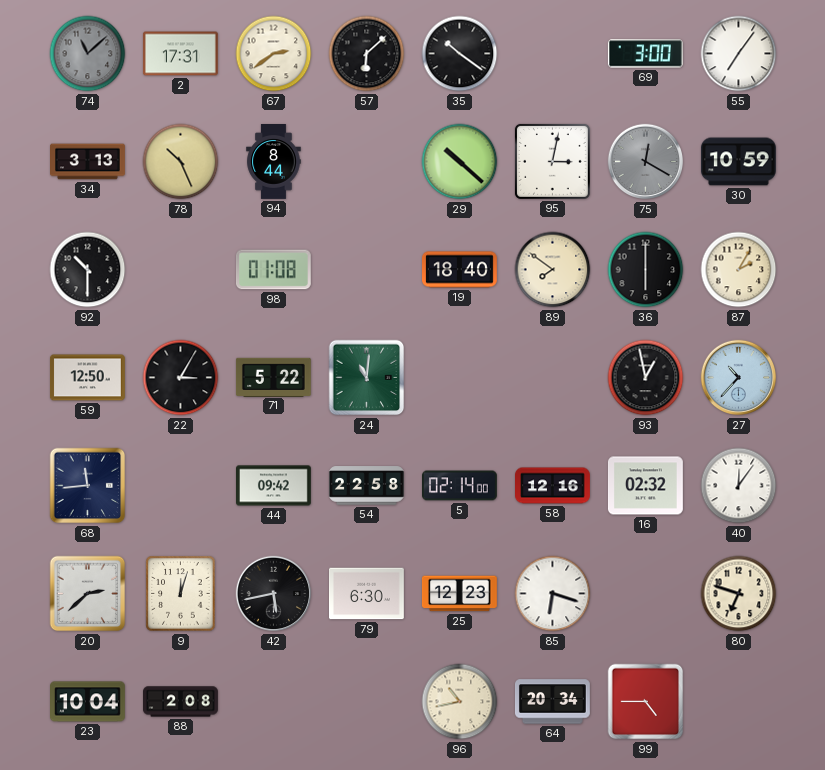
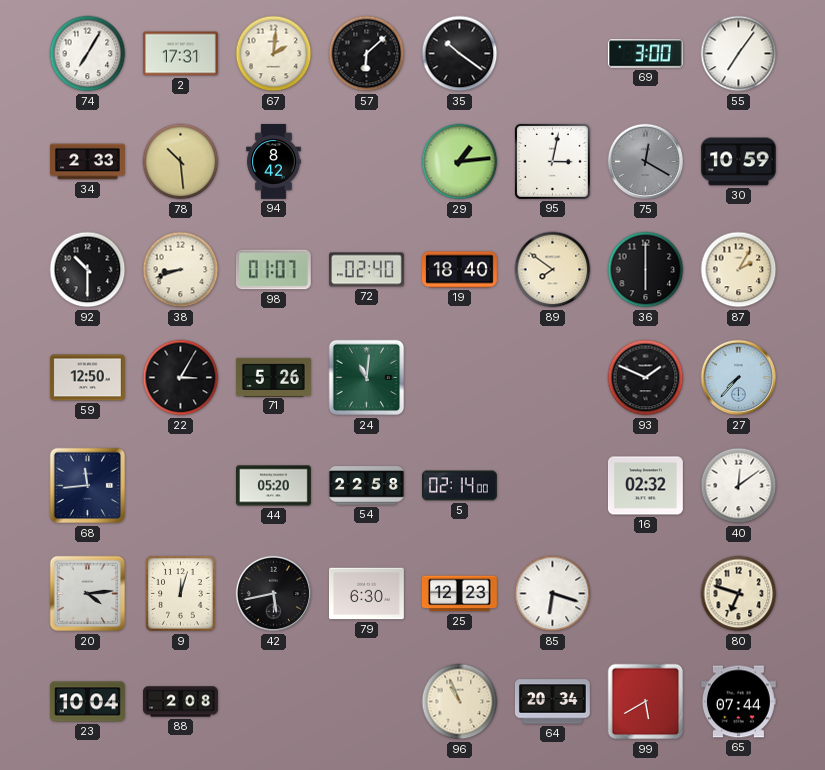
74: 11:08 -> 7:05
74 dial: grey -> white
67: 2:39 -> 2:01
34: 3:13 -> 2:33
78: 10:26 -> 10:29
94: 8:44 -> 8:42
29: 10:22 -> 1:14
38: none -> 8:42
98: 01:08 -> 01:07
72: none -> 02:40
71: 5:22 -> 5:26
93: 12:58 -> 1:49
27: 10:37 -> 7:37
44: 09:42 -> 05:20
58: 12:16 -> none
40: 12:06 -> 12:09
20: 2:38 -> 4:14
96: 10:43 -> 10:56
99: 4:45 -> 5:40
65: none -> 07:44
